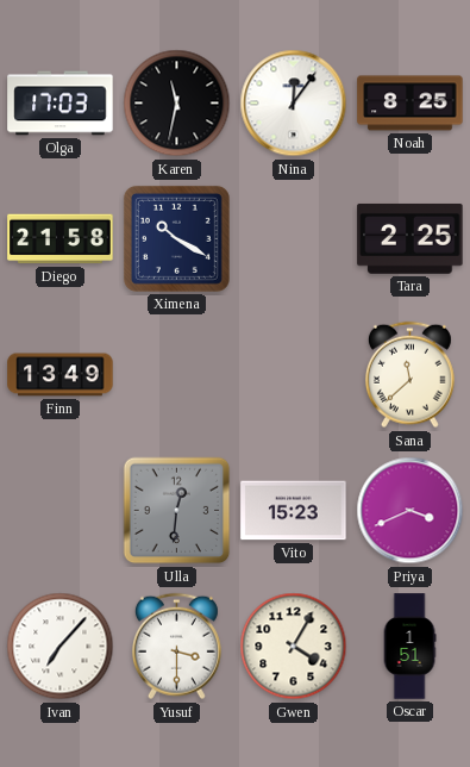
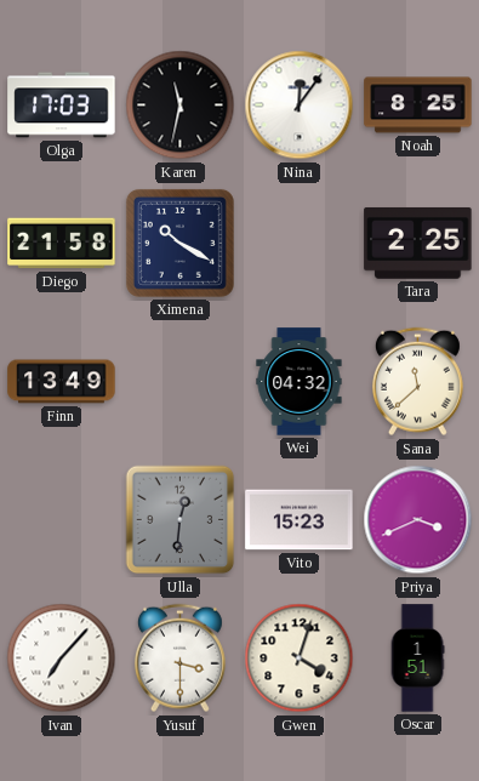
Wei: none -> 04:32
Gwen: 4:05 -> 4:03
